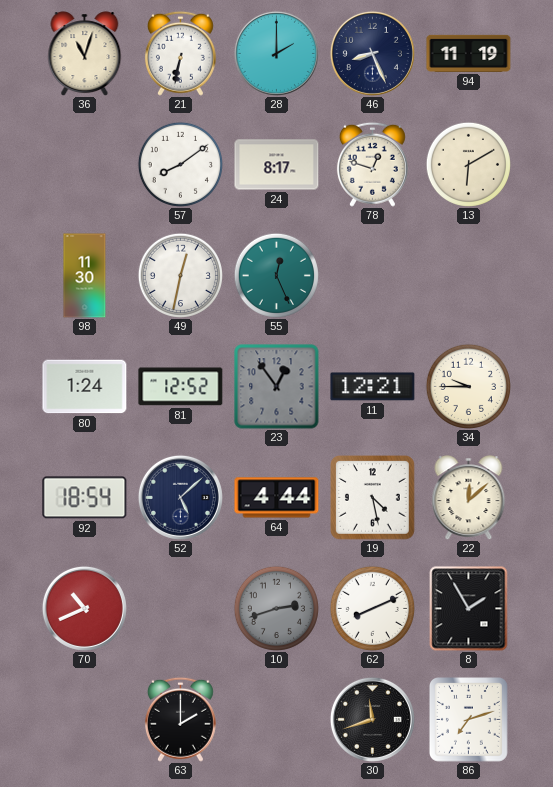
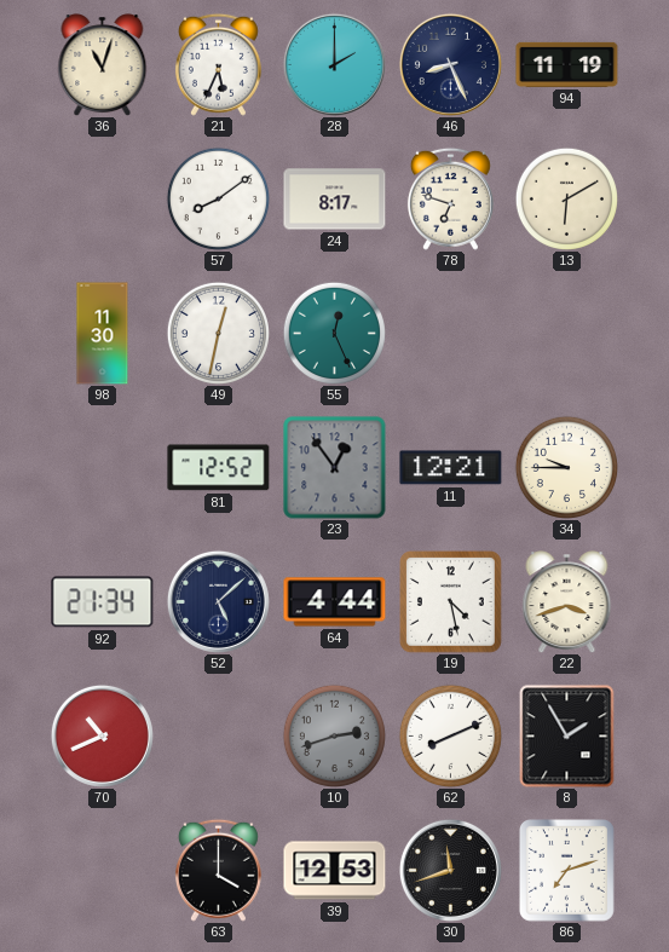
21: 6:32 -> 5:34
78: 12:48 -> 6:48
80: 1:24 -> none
92: 18:54 -> 21:34
22: 12:08 -> 3:42
63: 2:00 -> 4:00
39: none -> 12:53
